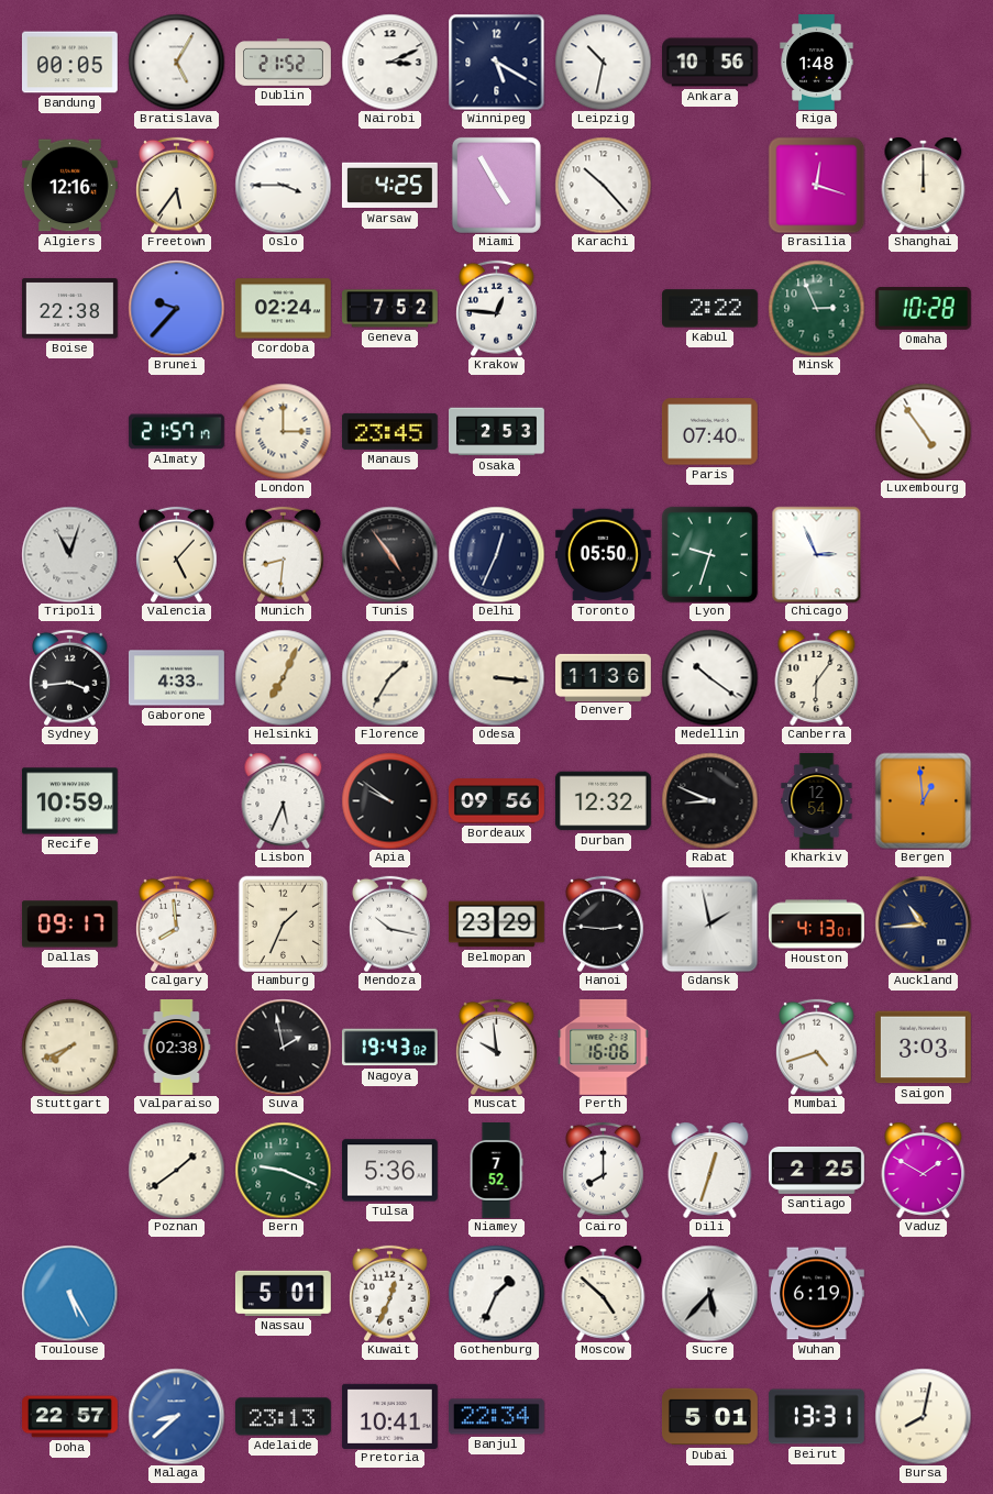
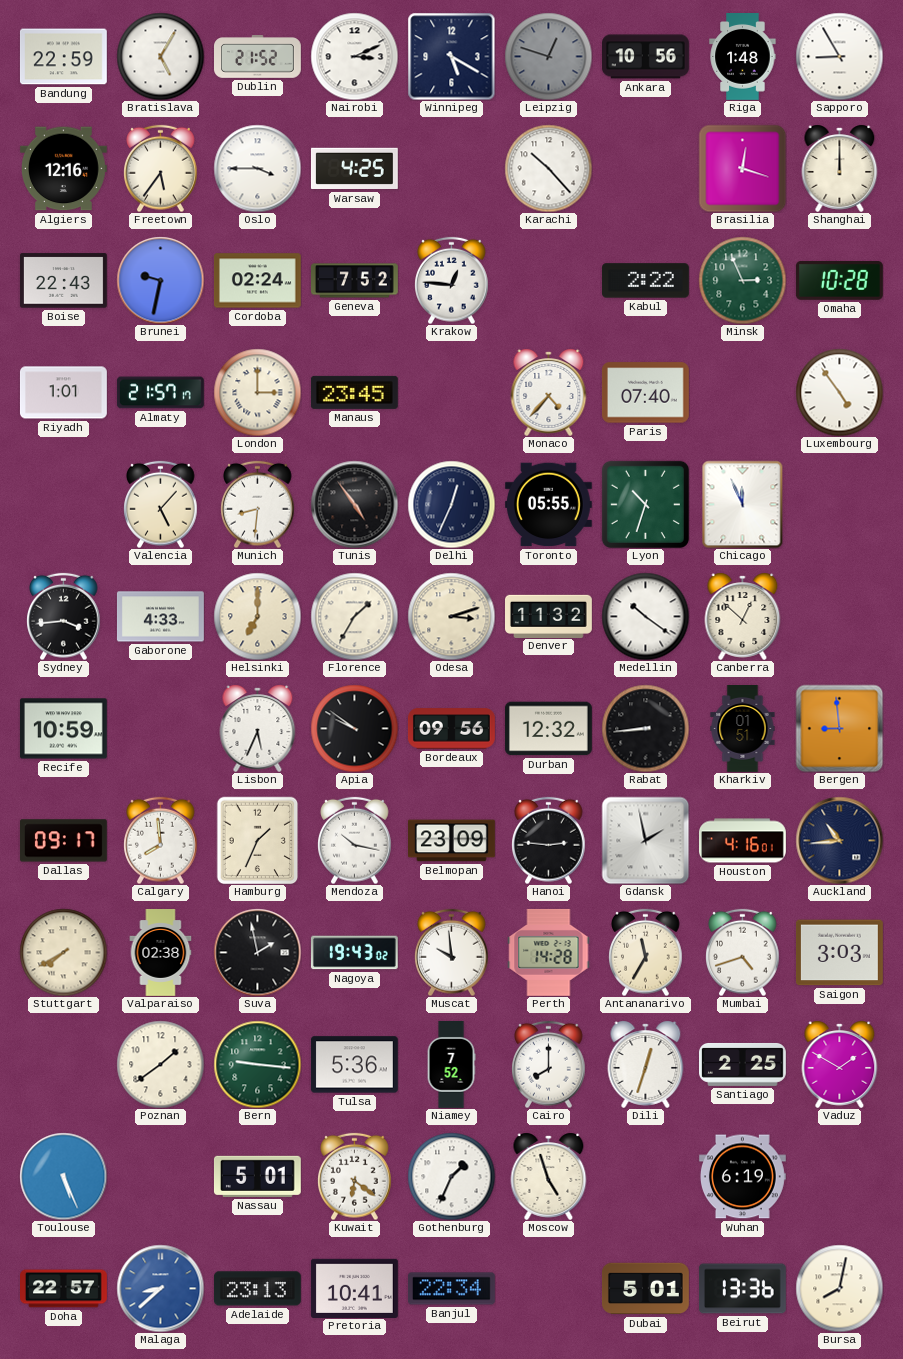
Bandung: 00:05 -> 22:59
Leipzig: 10:32 -> 12:48
Leipzig dial: white -> grey
Sapporo: none -> 8:55
Miami: 4:55 -> none
Boise: 22:38 -> 22:43
Brunei: 9:37 -> 9:32
Riyadh: none -> 1:01
Osaka: 2:53 -> none
Monaco: none -> 4:37
Tripoli: 11:03 -> none
Toronto: 05:50 -> 05:55
Lyon: 9:33 -> 10:33
Chicago: 2:56 -> 11:56
Helsinki: 7:04 -> 7:00
Odesa: 3:16 -> 3:12
Denver: 11:36 -> 11:32
Canberra: 6:06 -> 12:52
Rabat: 8:49 -> 8:44
Kharkiv: 12:54 -> 01:51
Bergen: 12:59 -> 8:59
Belmopan: 23:29 -> 23:09
Houston: 4:13 -> 4:16
Stuttgart: 7:41 -> 7:40
Perth: 16:06 -> 14:28
Antananarivo: none -> 11:35
Bern: 9:19 -> 9:16
Toulouse: 5:25 -> 5:26
Kuwait: 12:34 -> 6:21
Moscow: 4:52 -> 4:57
Sucre: 5:37 -> none
Beirut: 13:31 -> 13:36
